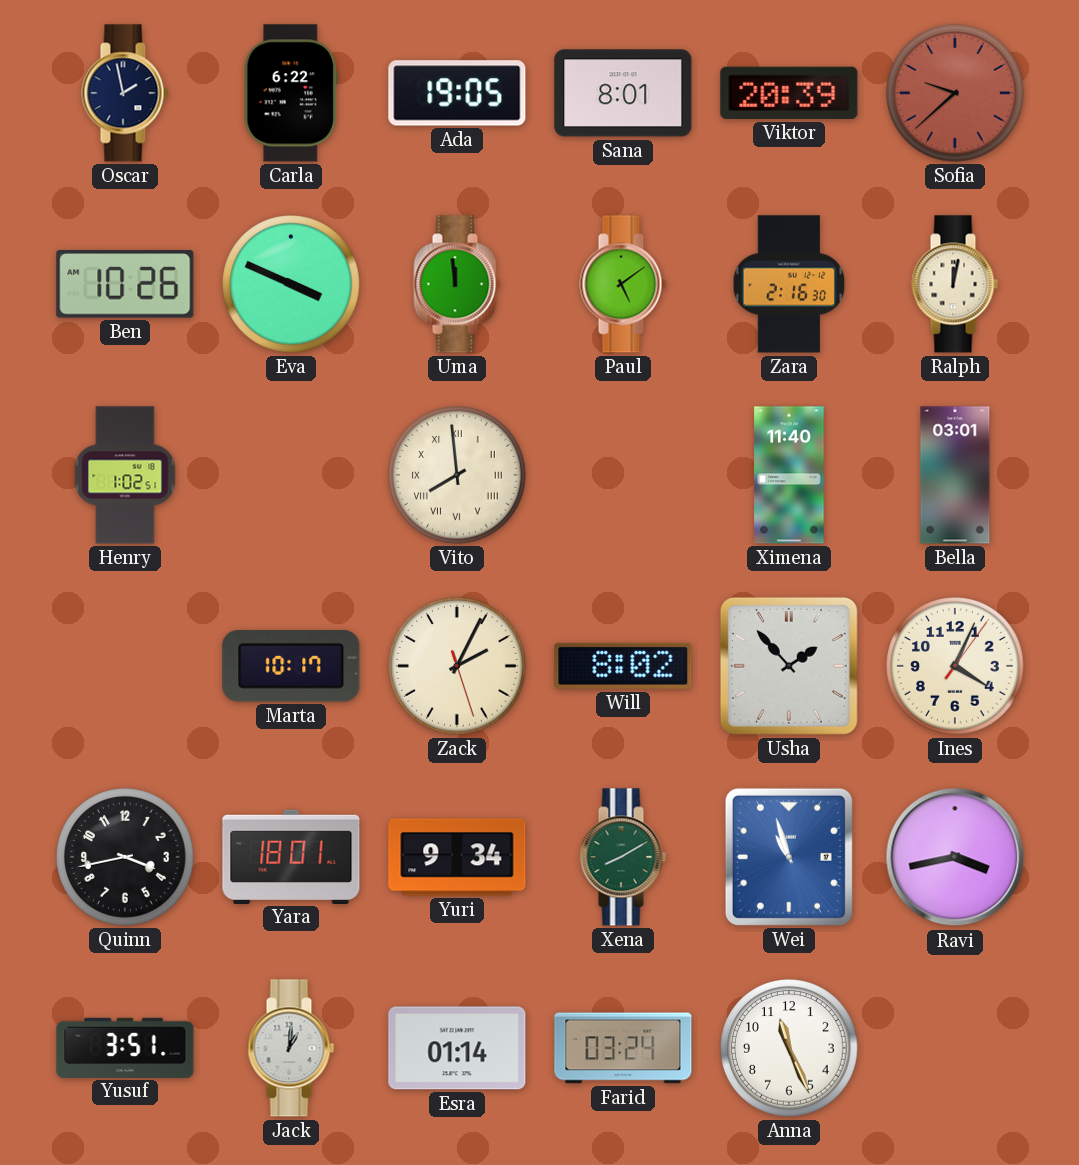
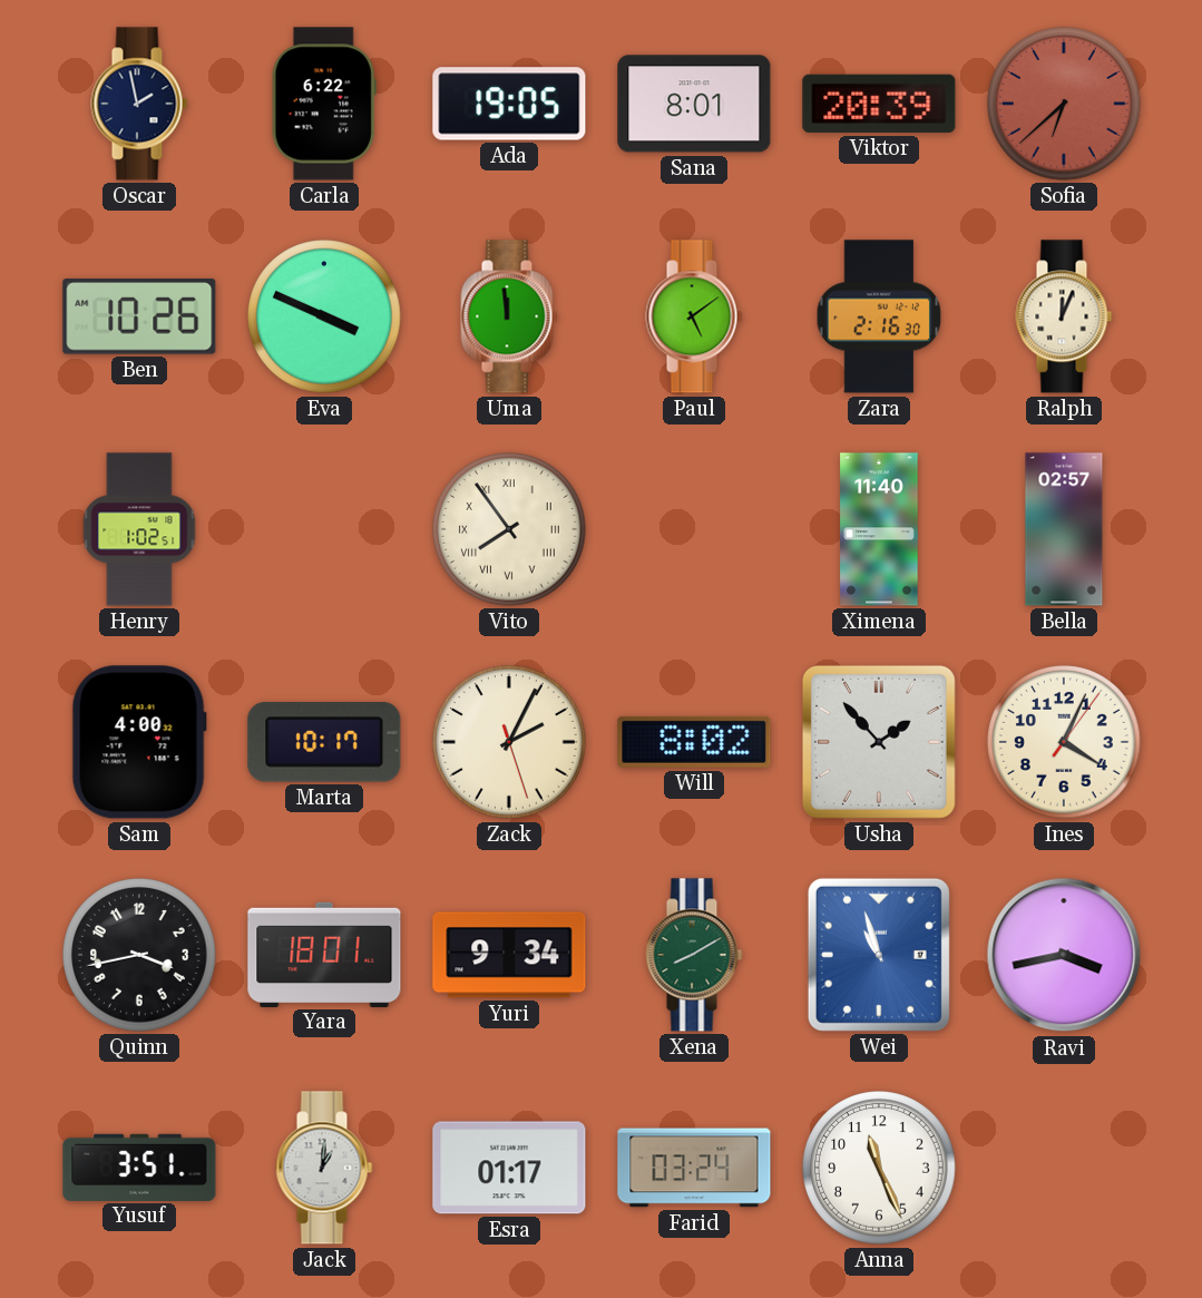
Sofia: 9:38 -> 6:38
Ralph: 12:02 -> 12:04
Vito: 7:59 -> 7:54
Bella: 03:01 -> 02:57
Sam: none -> 4:00
Esra: 01:14 -> 01:17
